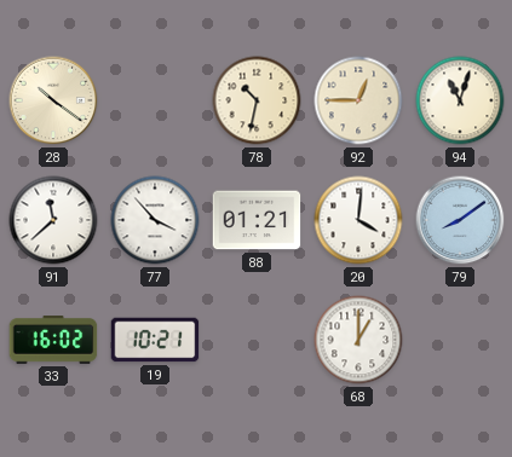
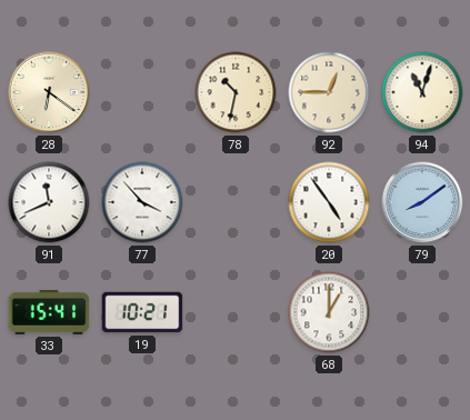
28: 10:21 -> 6:21
91: 11:38 -> 11:41
88: 01:21 -> none
20: 4:01 -> 4:54
33: 16:02 -> 15:41
